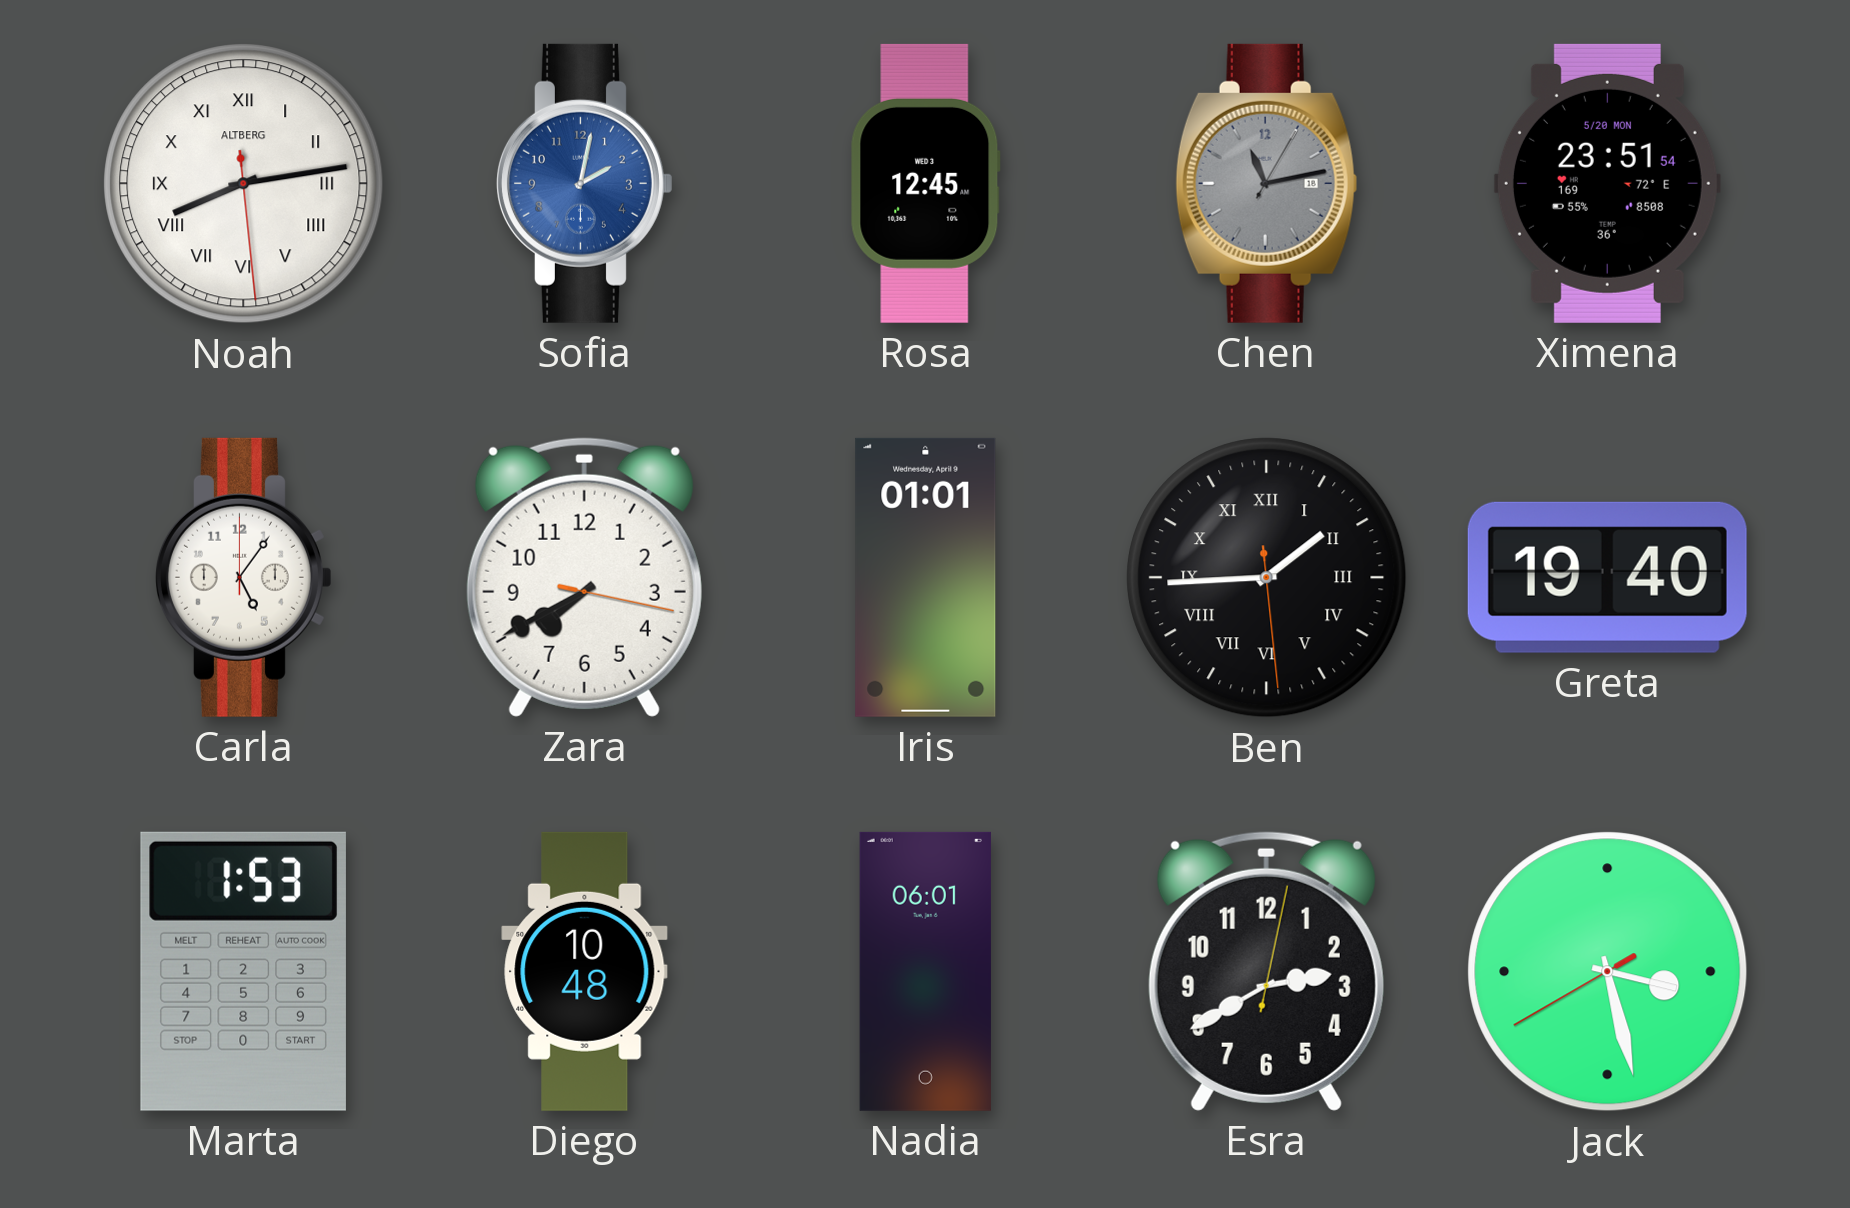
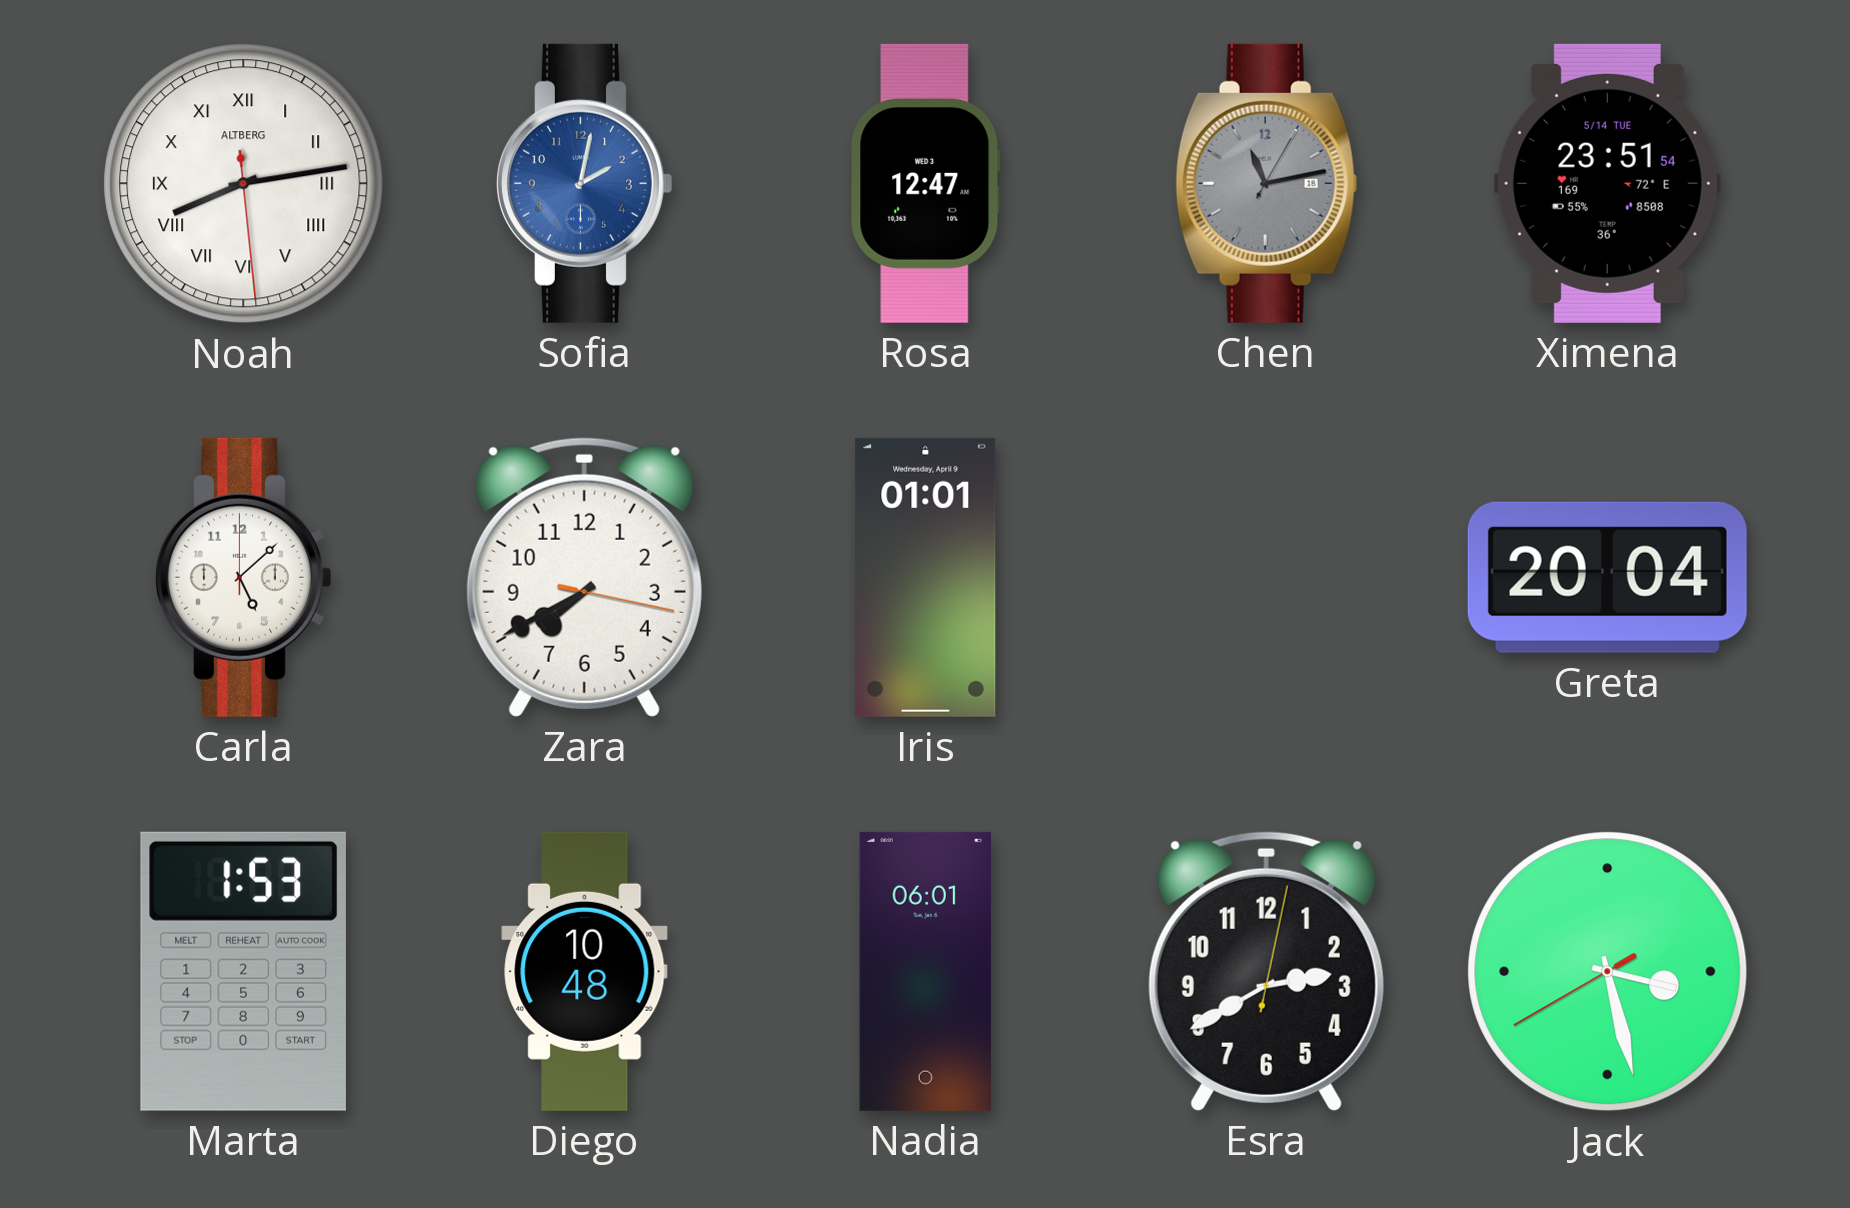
Rosa: 12:45 -> 12:47
Ximena date: 5/20 MON -> 5/14 TUE
Carla: 5:06 -> 5:08
Ben: 1:44 -> none
Greta: 19:40 -> 20:04
